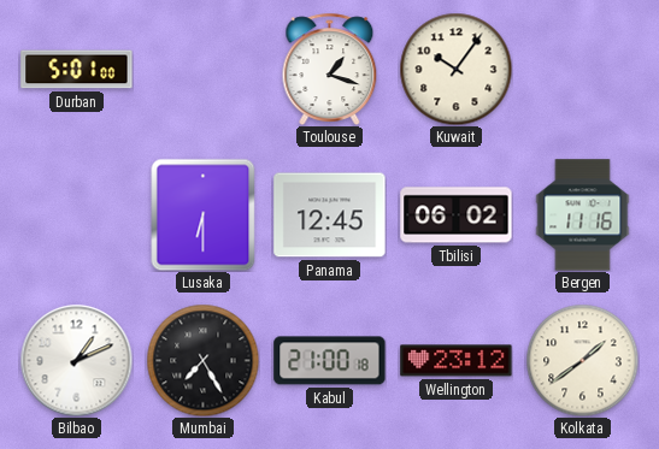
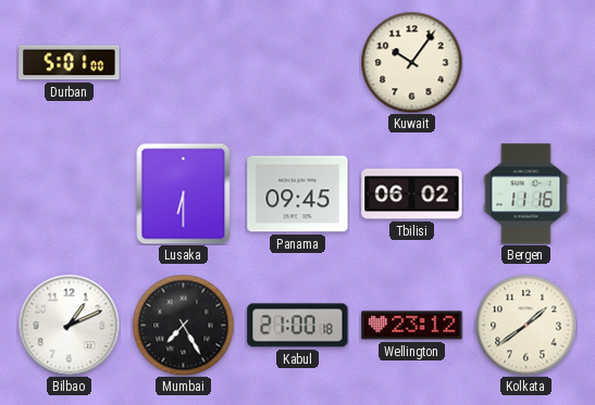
Toulouse: 1:18 -> none
Panama: 12:45 -> 09:45
